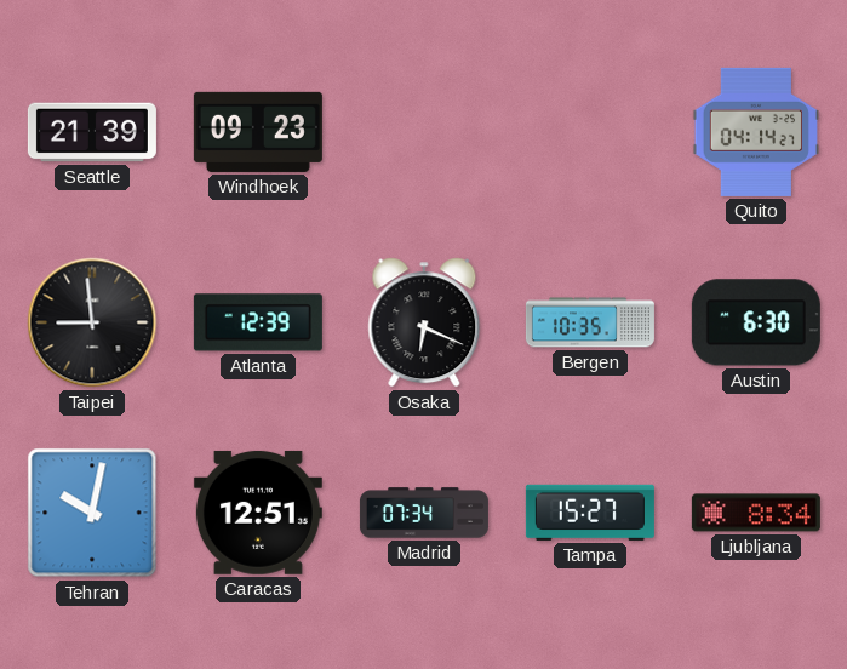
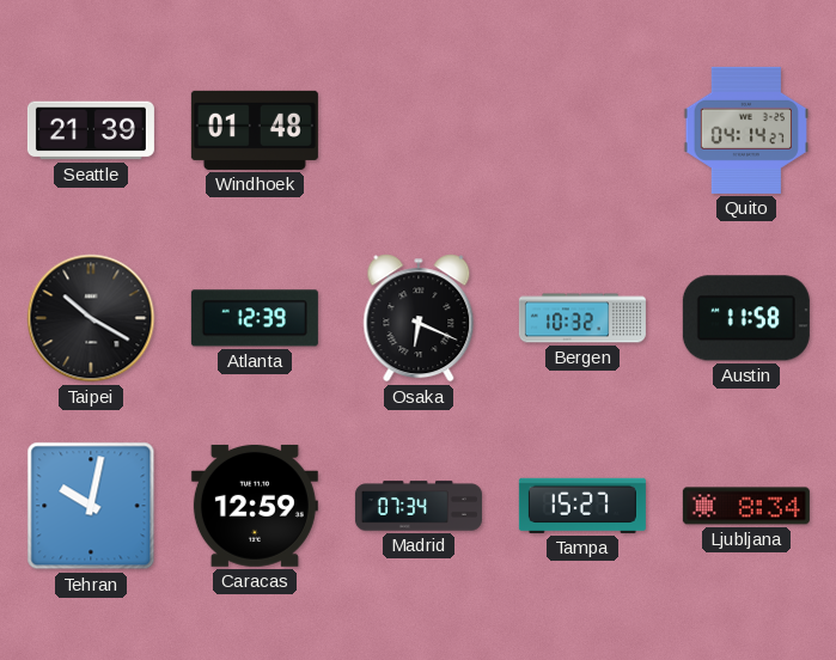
Windhoek: 09:23 -> 01:48
Taipei: 8:59 -> 10:20
Bergen: 10:35 -> 10:32
Austin: 6:30 -> 11:58
Caracas: 12:51 -> 12:59
